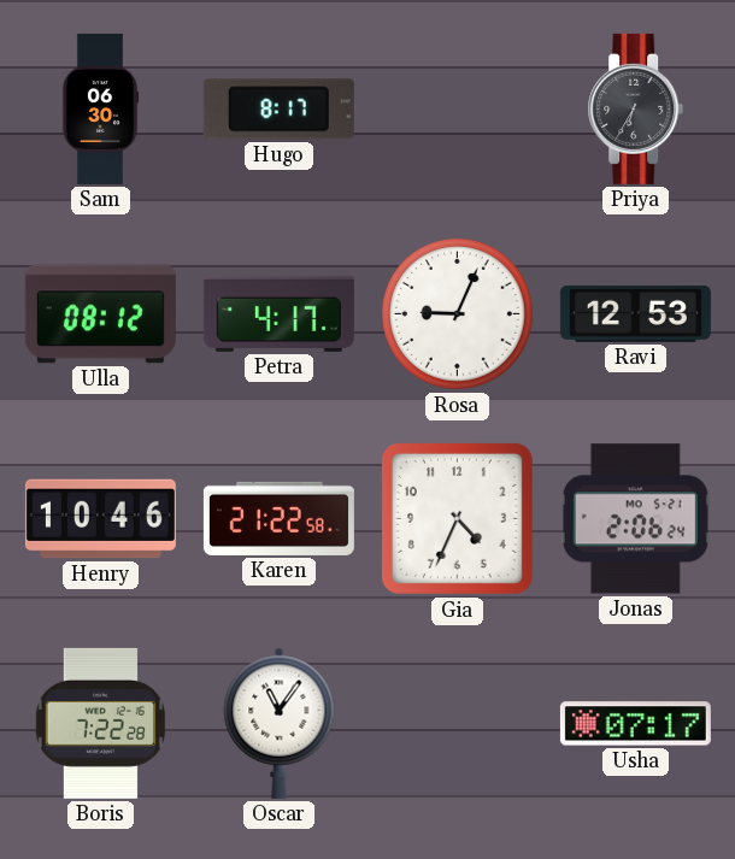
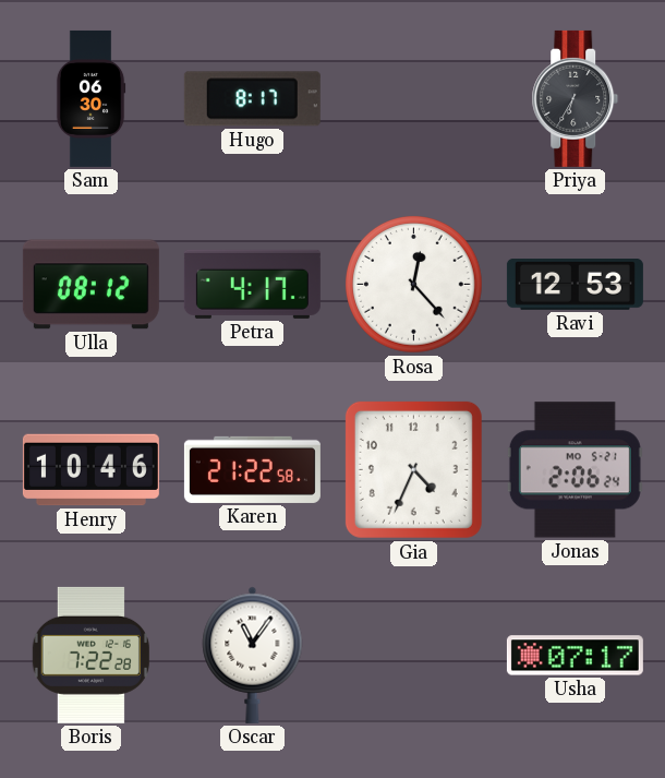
Rosa: 9:04 -> 12:23
